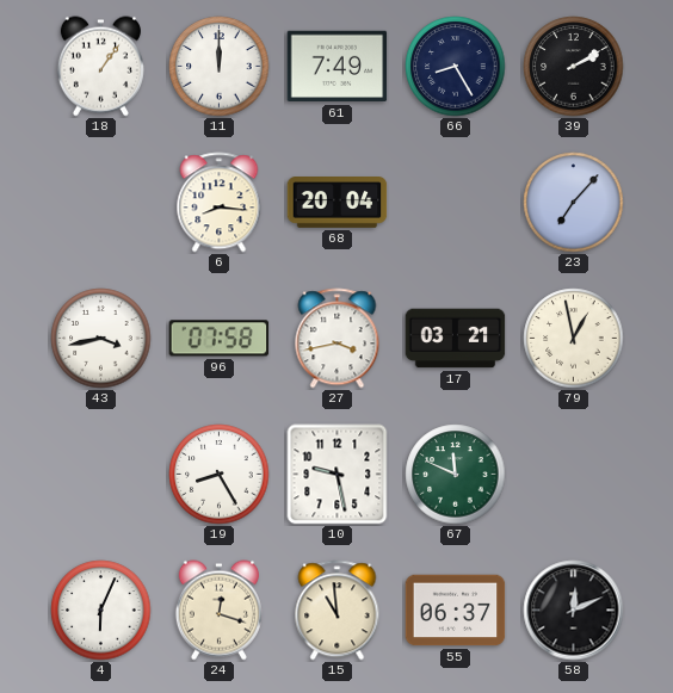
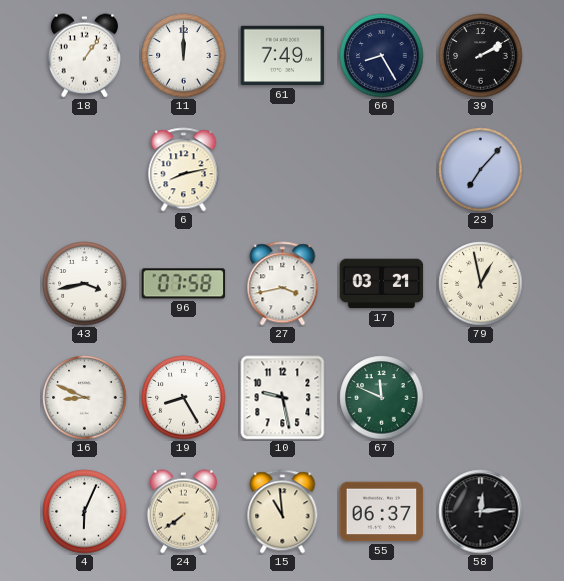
6: 8:16 -> 8:13
68: 20:04 -> none
16: none -> 8:49
24: 12:18 -> 7:39
58: 12:11 -> 12:14
